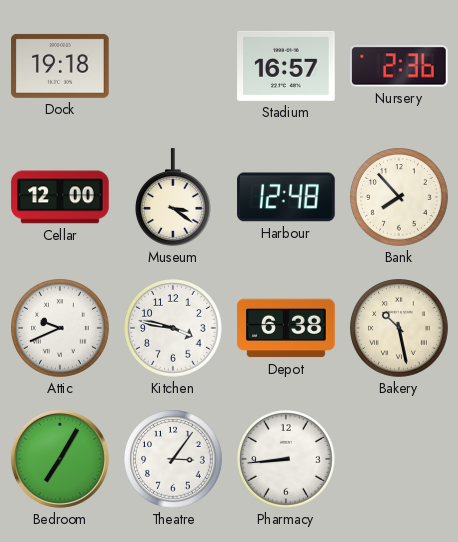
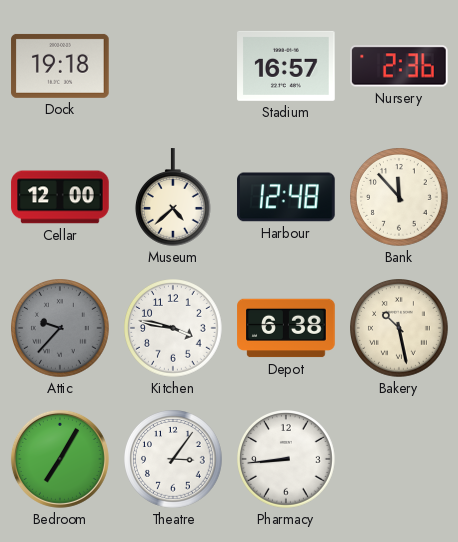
Museum: 3:21 -> 4:38
Bank: 7:53 -> 11:53
Attic: 9:41 -> 9:37
Attic dial: white -> grey
